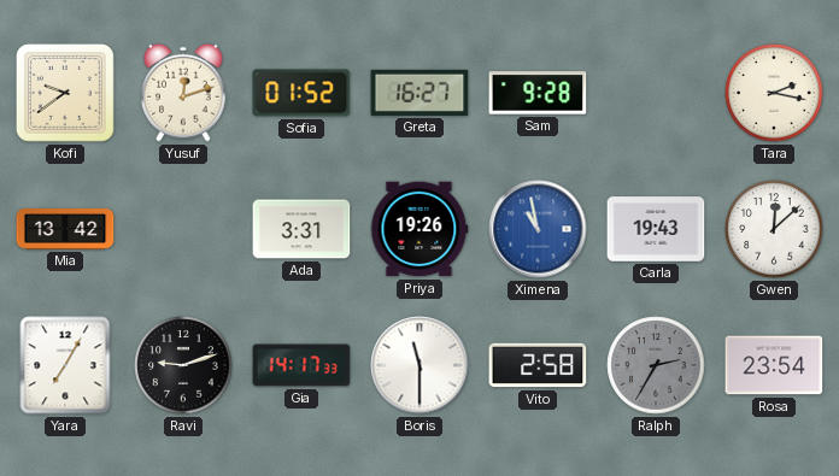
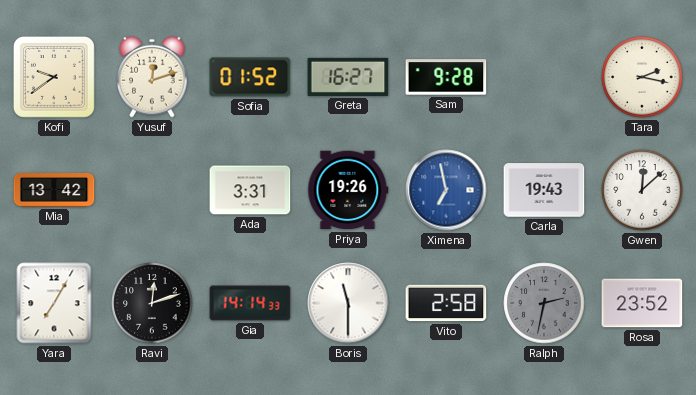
Ximena: 10:58 -> 6:58
Ravi: 9:12 -> 12:12
Gia: 14:17 -> 14:14
Ralph: 2:35 -> 2:32
Rosa: 23:54 -> 23:52
